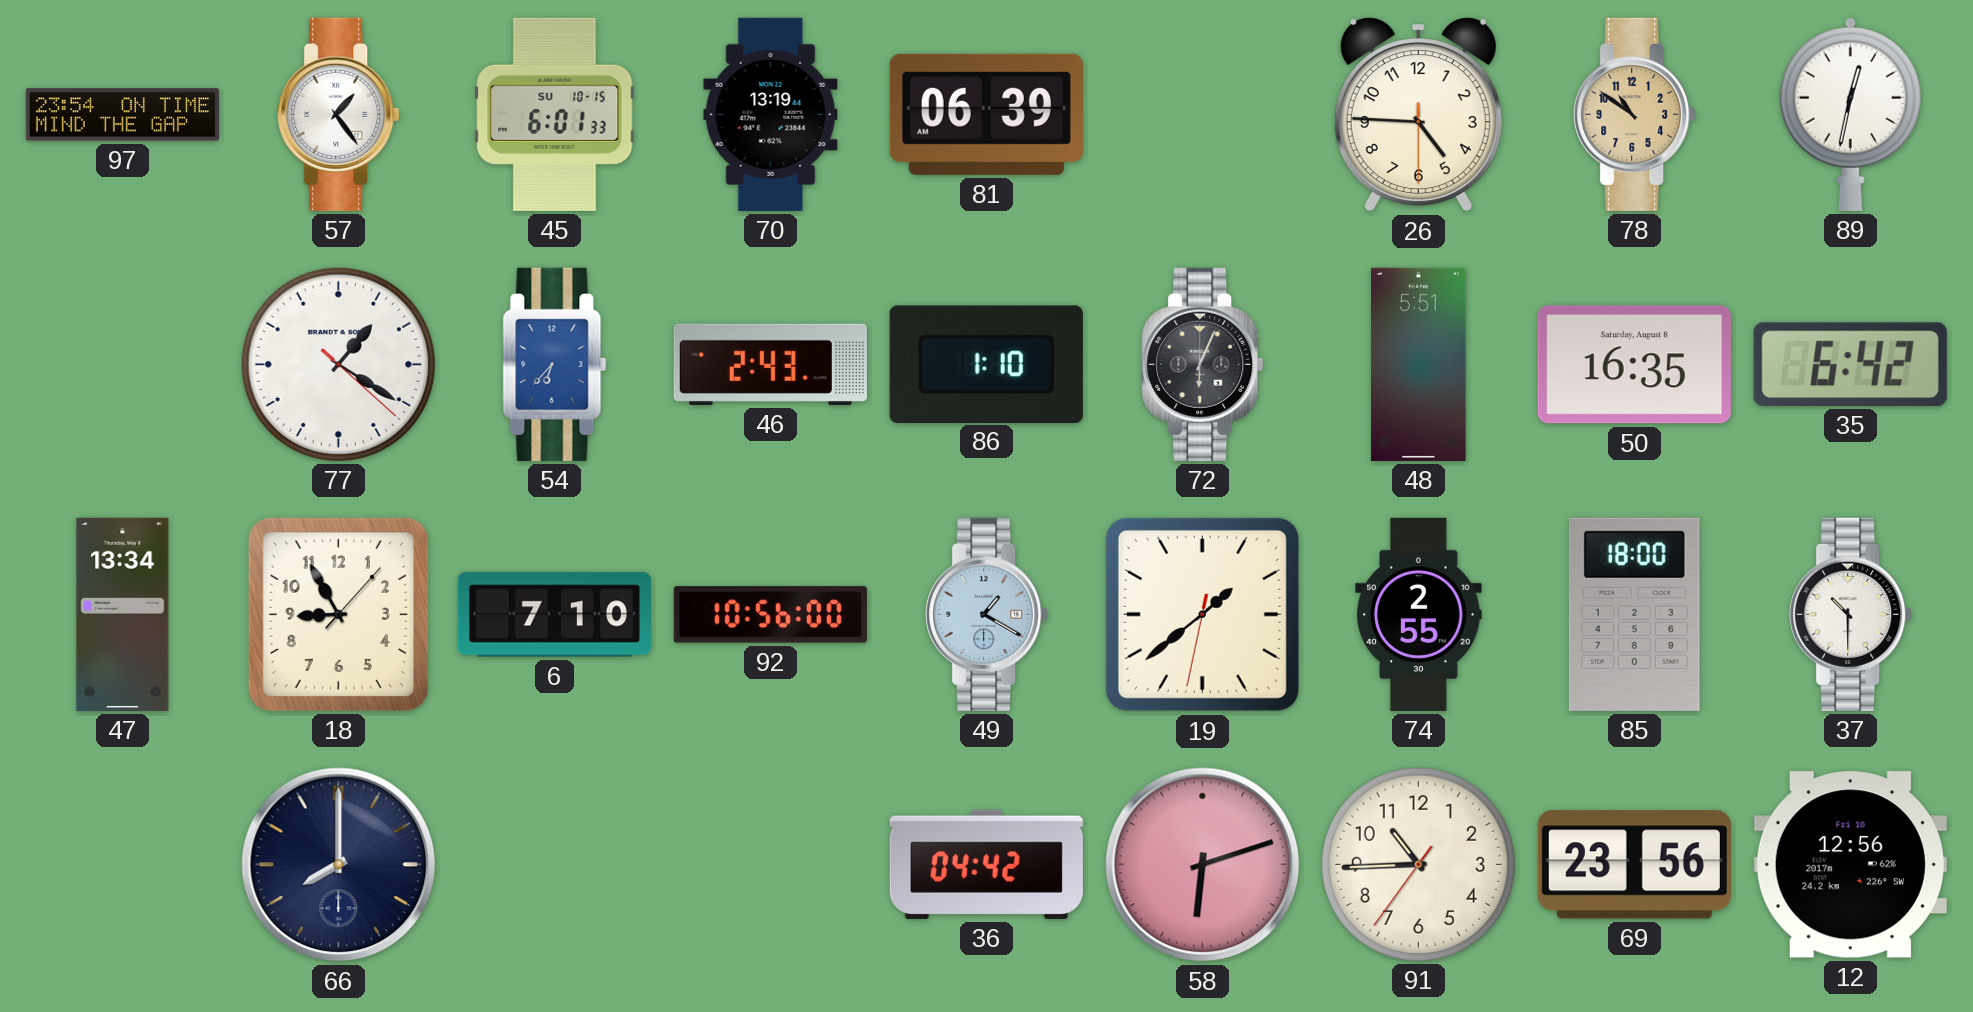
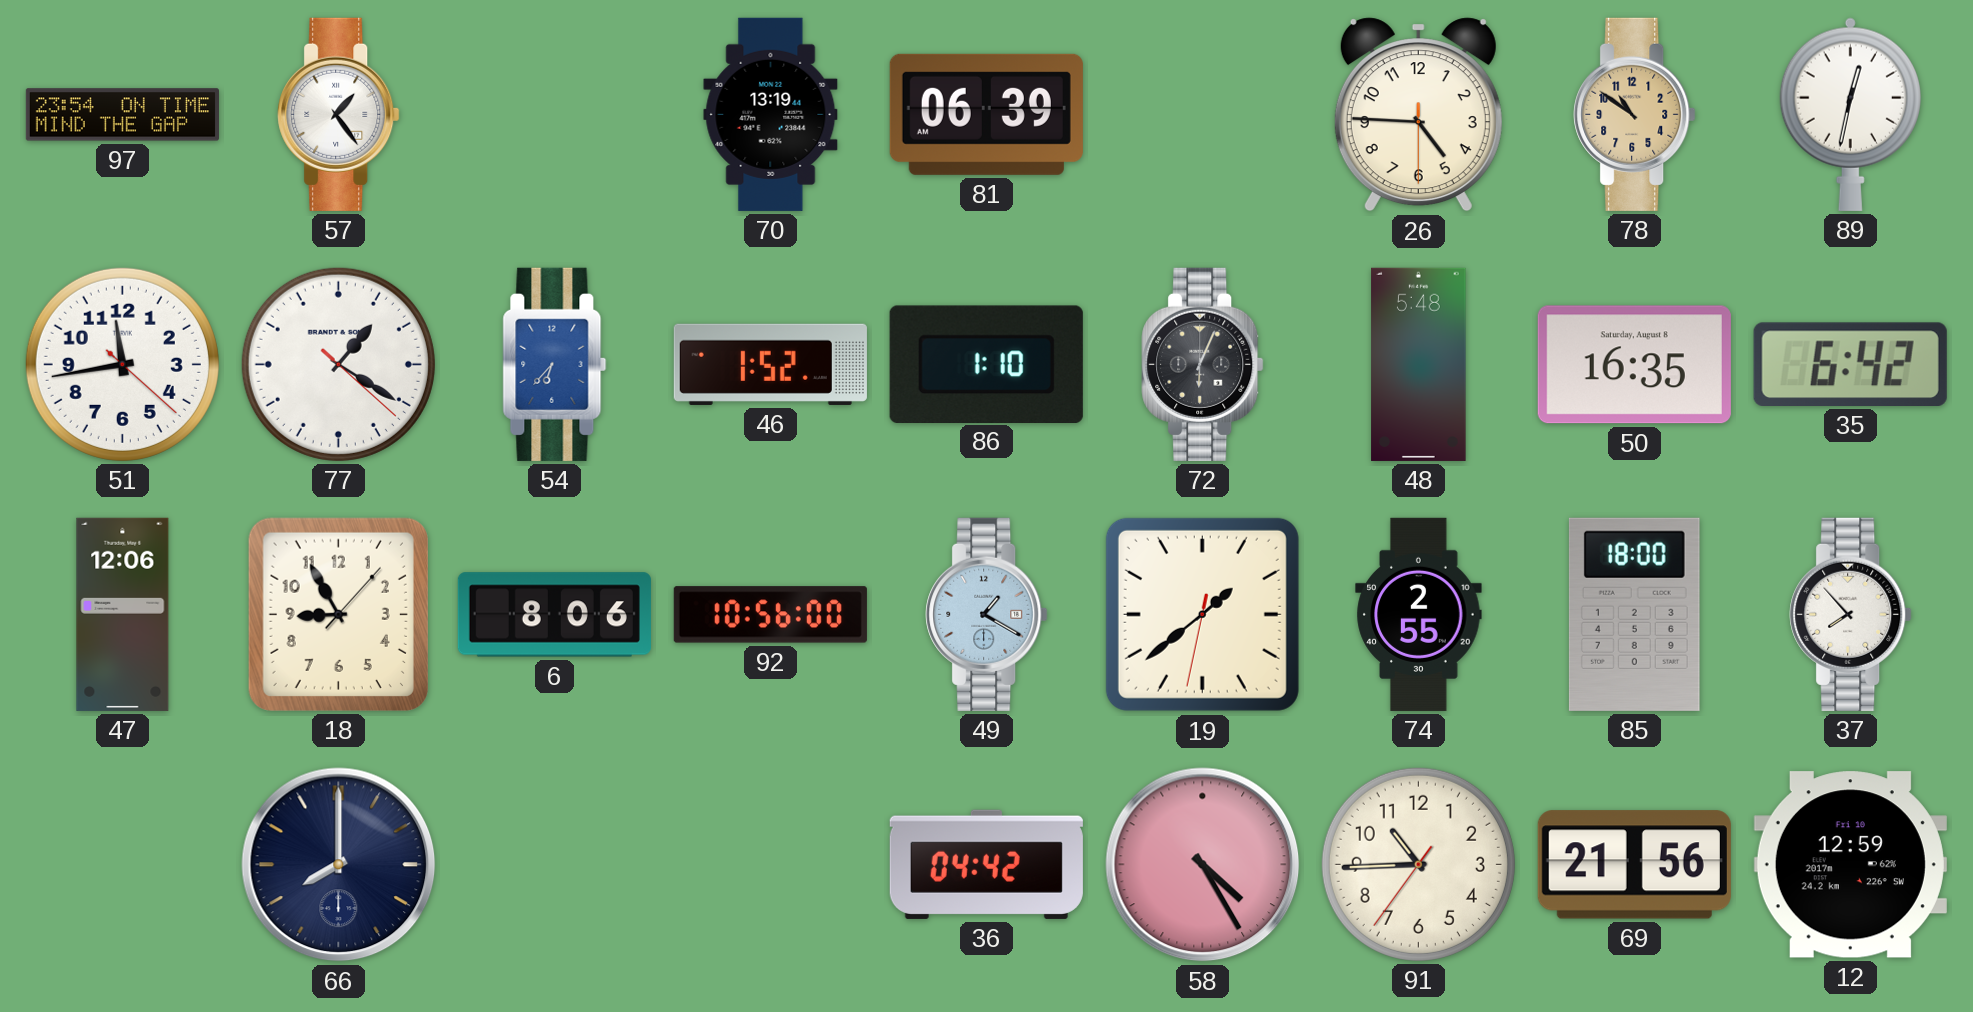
45: 6:01 -> none
51: none -> 11:43
46: 2:43 -> 1:52
48: 5:51 -> 5:48
47: 13:34 -> 12:06
6: 7:10 -> 8:06
37: 10:30 -> 7:53
58: 6:12 -> 4:25
69: 23:56 -> 21:56
12: 12:56 -> 12:59
